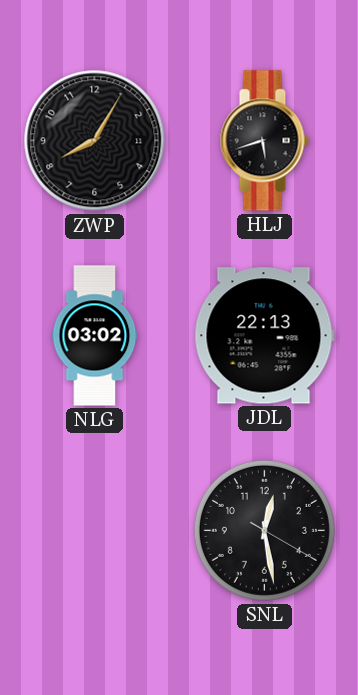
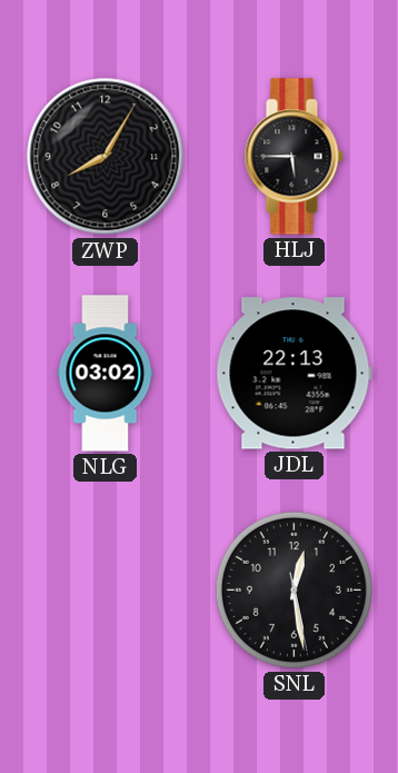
HLJ: 5:42 -> 5:45
SNL: 12:28:20 -> 12:28:28
